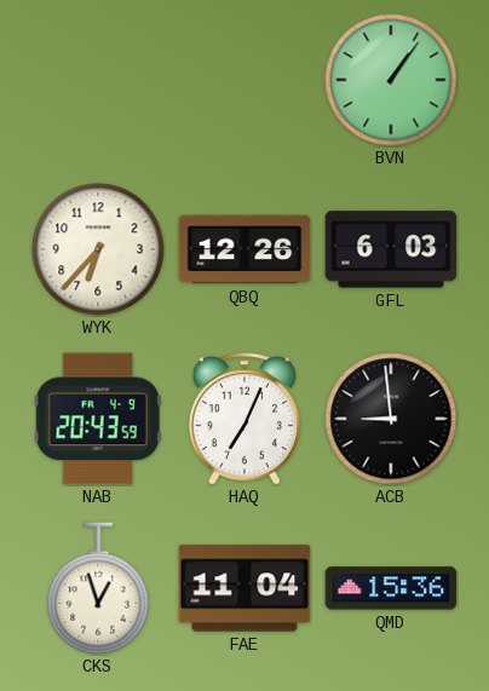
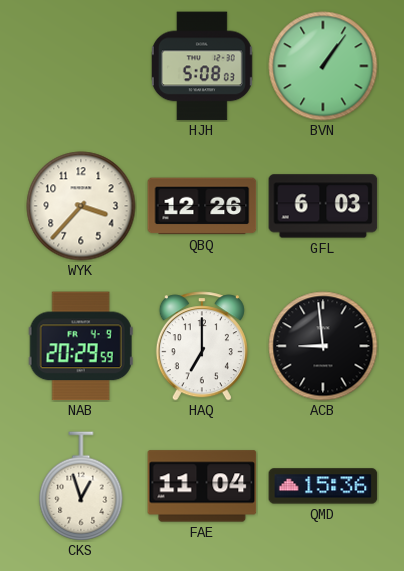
HJH: none -> 5:08
WYK: 6:37 -> 3:37
NAB: 20:43 -> 20:29
HAQ: 7:04 -> 7:00
